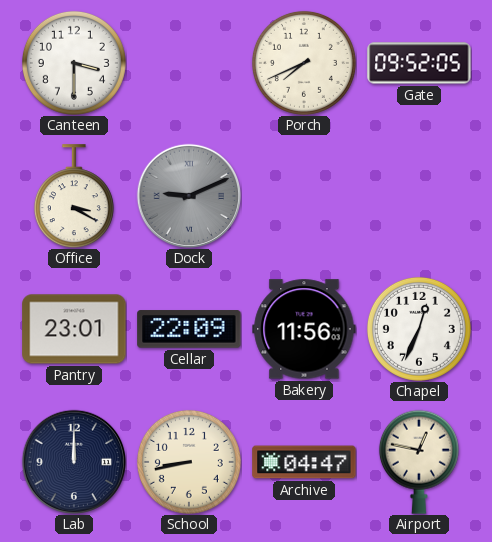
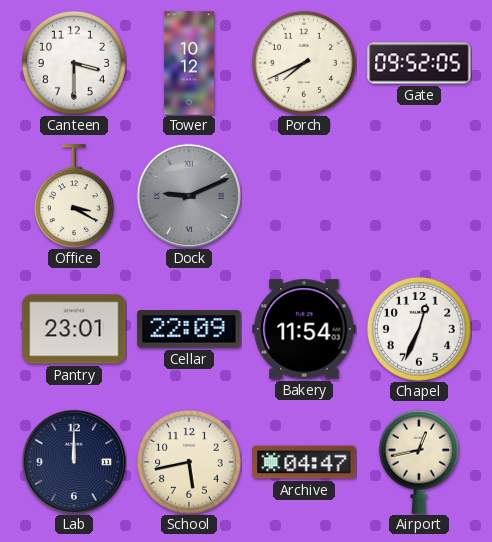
Tower: none -> 10:12
Bakery: 11:56 -> 11:54
School: 8:43 -> 5:43
Airport: 12:47 -> 12:43
